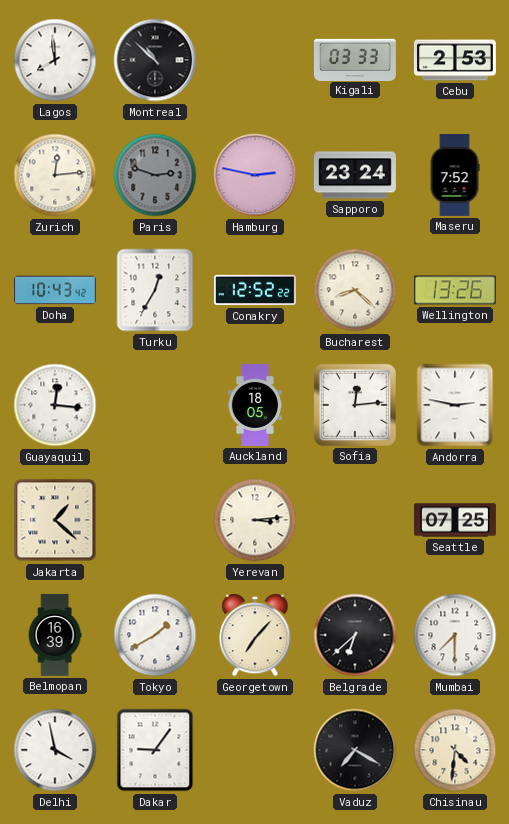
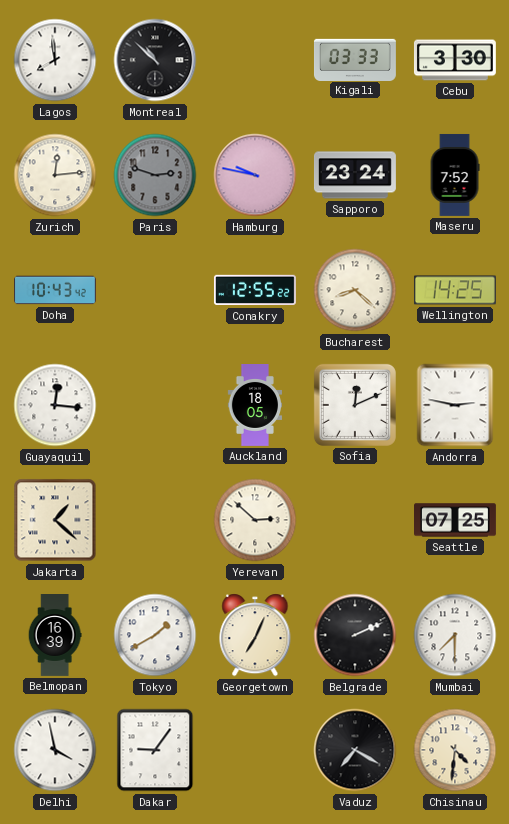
Cebu: 2:53 -> 3:30
Hamburg: 2:47 -> 9:47
Turku: 12:35 -> none
Conakry: 12:52 -> 12:55
Wellington: 13:26 -> 14:25
Sofia: 12:14 -> 12:11
Yerevan: 3:14 -> 2:52
Georgetown: 7:07 -> 7:04
Belgrade: 6:38 -> 2:11
